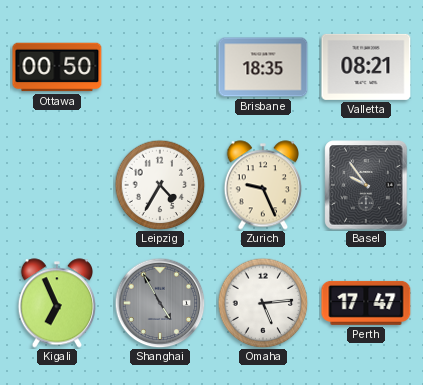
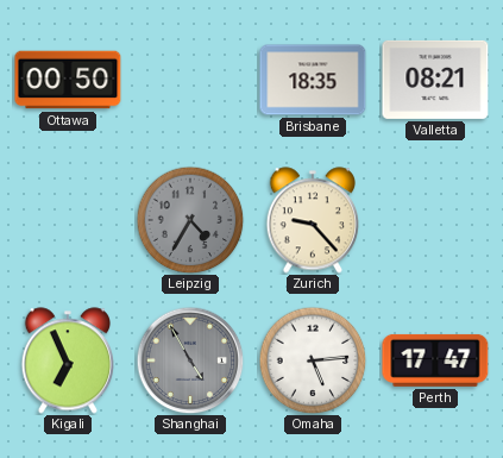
Leipzig dial: white -> grey
Zurich: 9:26 -> 9:23
Basel: 9:54 -> none
